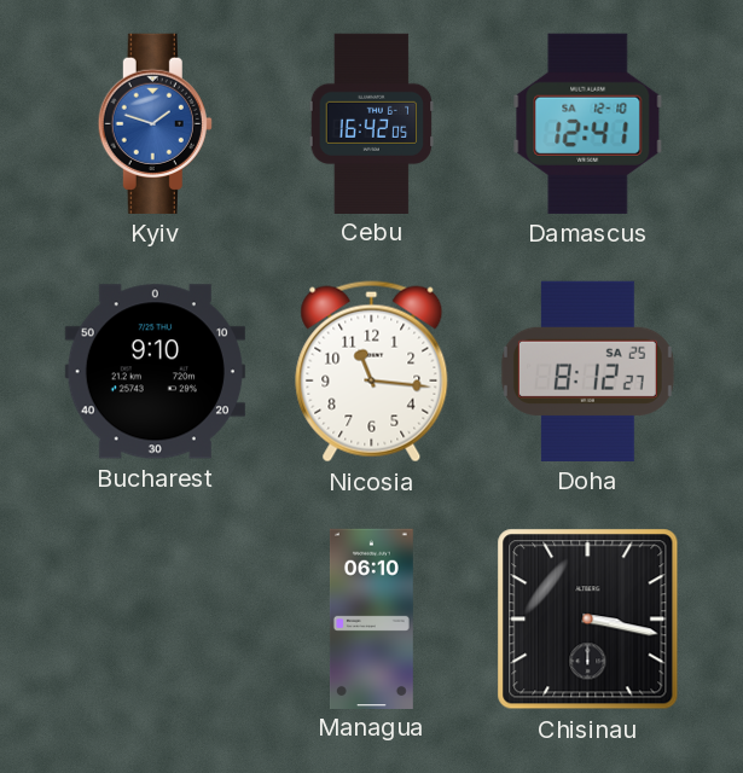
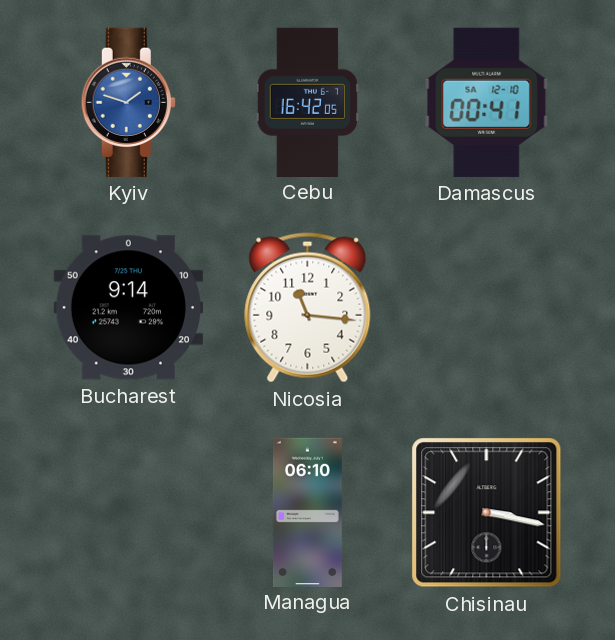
Damascus: 12:41 -> 00:41
Bucharest: 9:10 -> 9:14
Doha: 8:12 -> none
